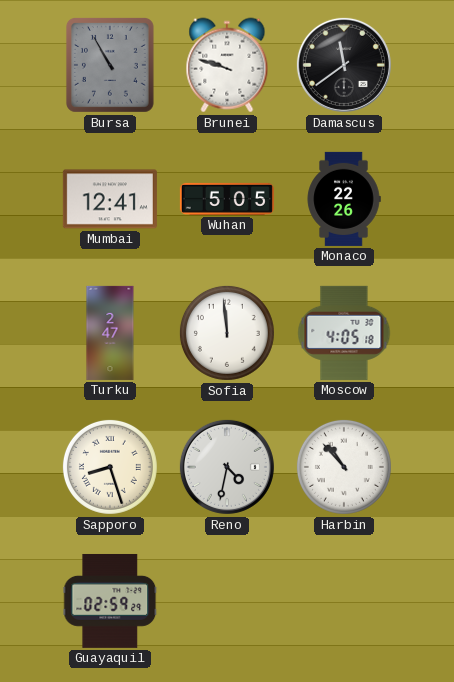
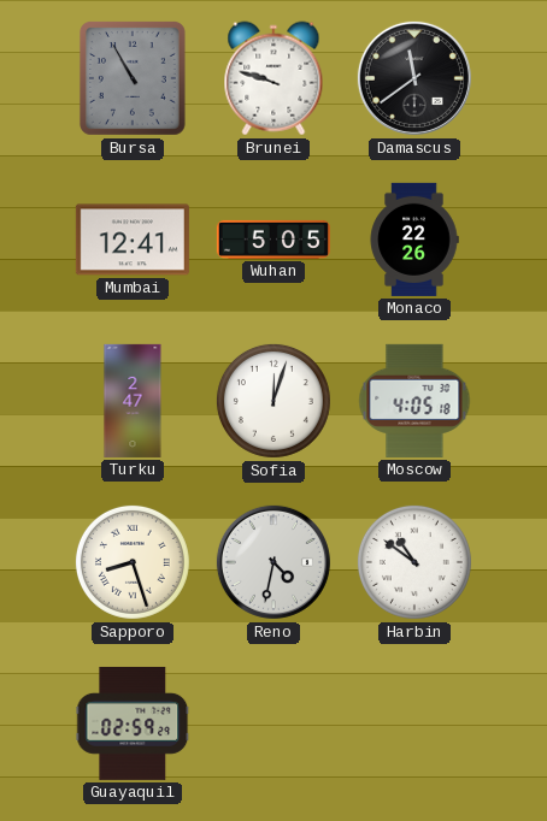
Sofia: 11:59 -> 12:03
Harbin: 10:53 -> 10:51
